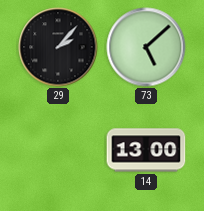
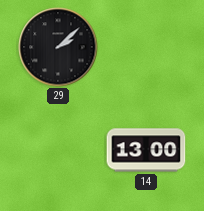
29: 2:07 -> 2:08
73: 5:08 -> none
